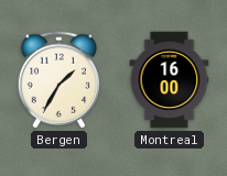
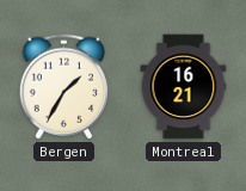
Montreal: 16:00 -> 16:21
